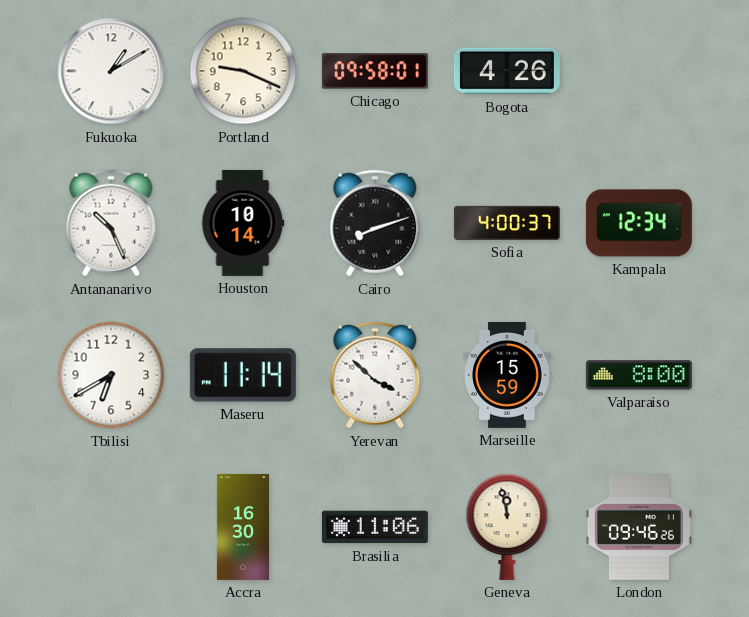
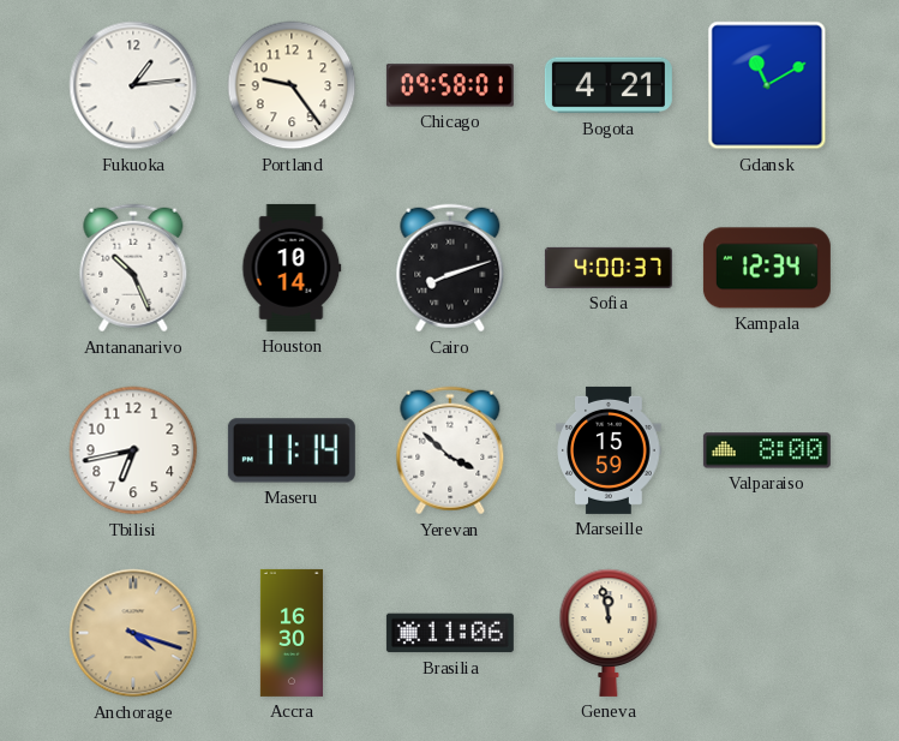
Fukuoka: 1:10 -> 1:14
Portland: 9:19 -> 9:24
Bogota: 4:26 -> 4:21
Gdansk: none -> 11:10
Tbilisi: 6:40 -> 6:43
Anchorage: none -> 4:18
London: 09:46 -> none
